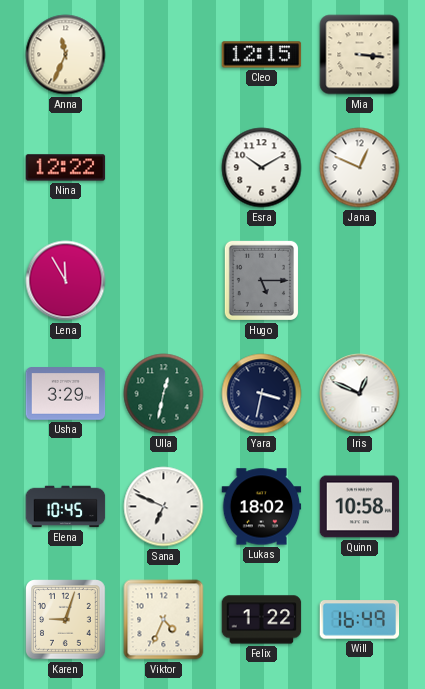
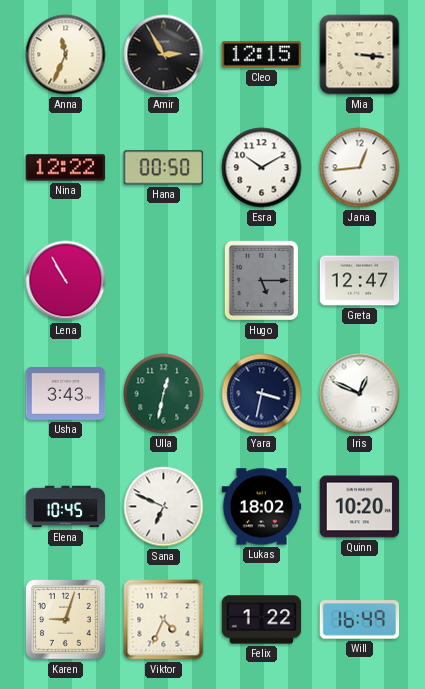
Amir: none -> 2:55
Hana: none -> 00:50
Jana: 12:49 -> 12:44
Lena: 11:55 -> 10:55
Greta: none -> 12:47
Usha: 3:29 -> 3:43
Quinn: 10:58 -> 10:20
